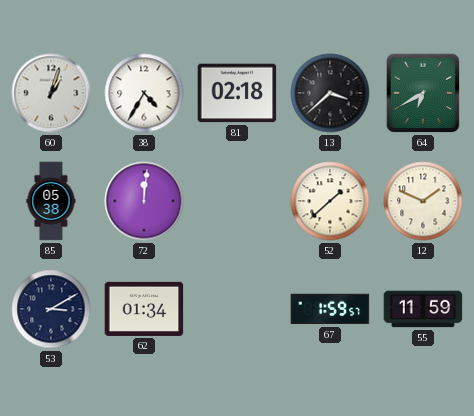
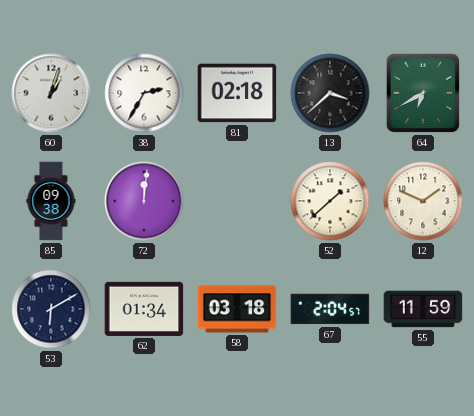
38: 4:35 -> 2:35
85: 05:38 -> 09:38
53: 3:10 -> 6:10
58: none -> 03:18
67: 1:59 -> 2:04
